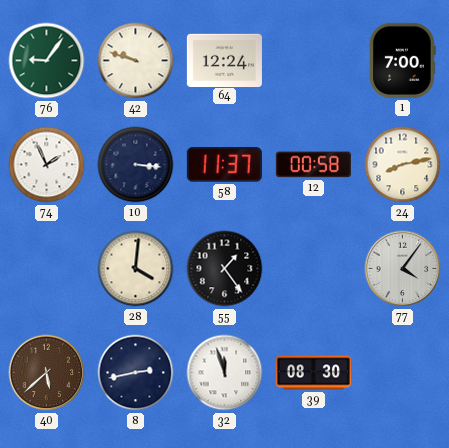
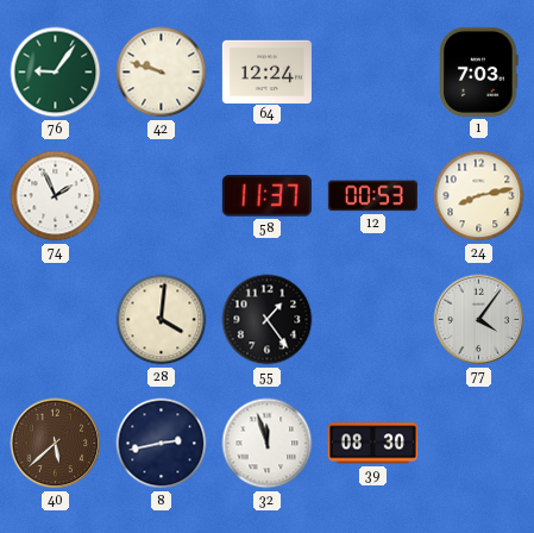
1: 7:00 -> 7:03
10: 3:16 -> none
12: 00:58 -> 00:53
